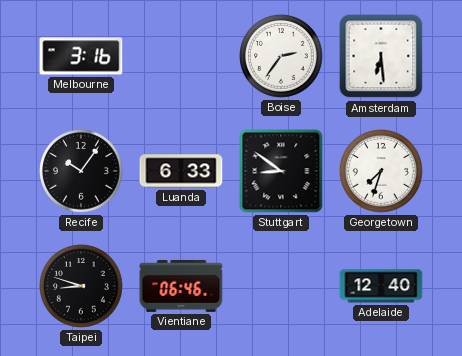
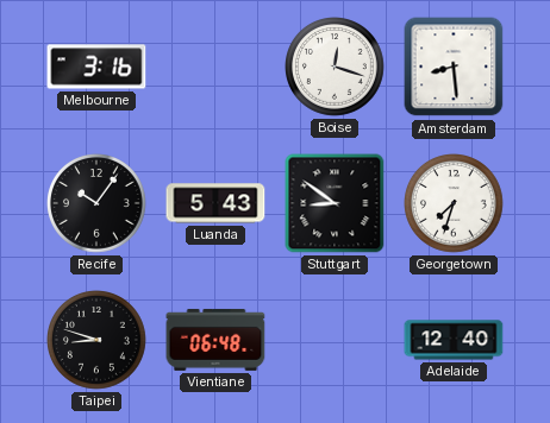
Boise: 2:36 -> 12:18
Amsterdam: 6:29 -> 8:29
Luanda: 6:33 -> 5:43
Vientiane: 06:46 -> 06:48
